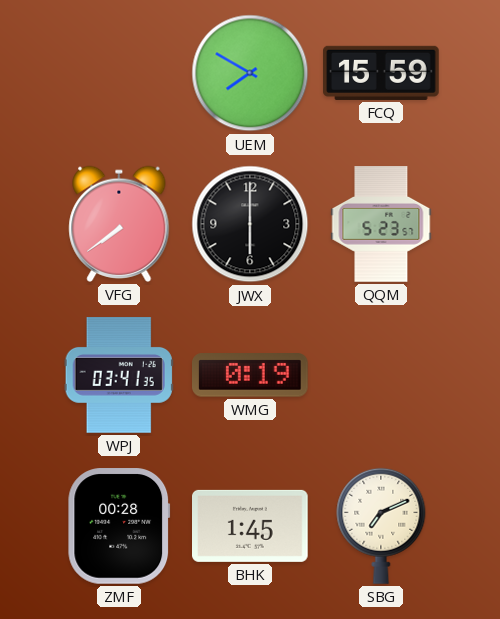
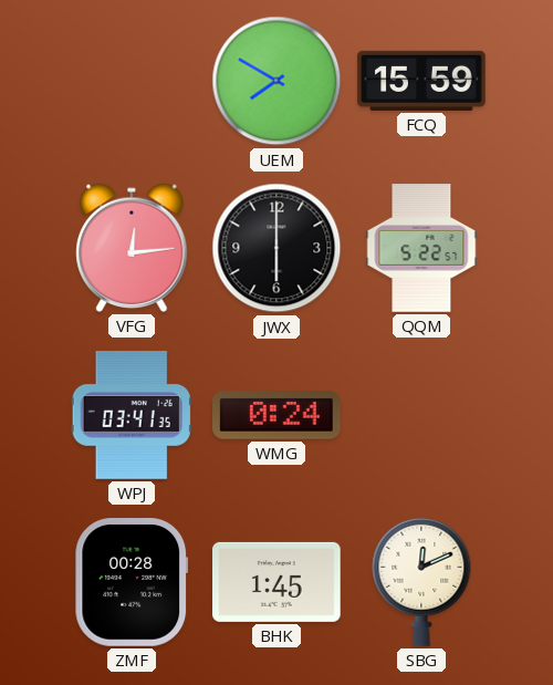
VFG: 7:39 -> 12:14
QQM: 5:23 -> 5:22
WMG: 0:19 -> 0:24
SBG: 7:11 -> 12:11
